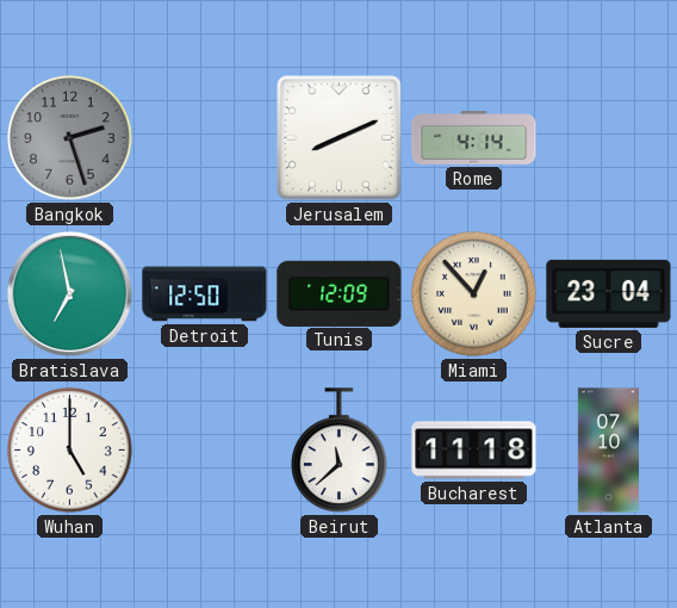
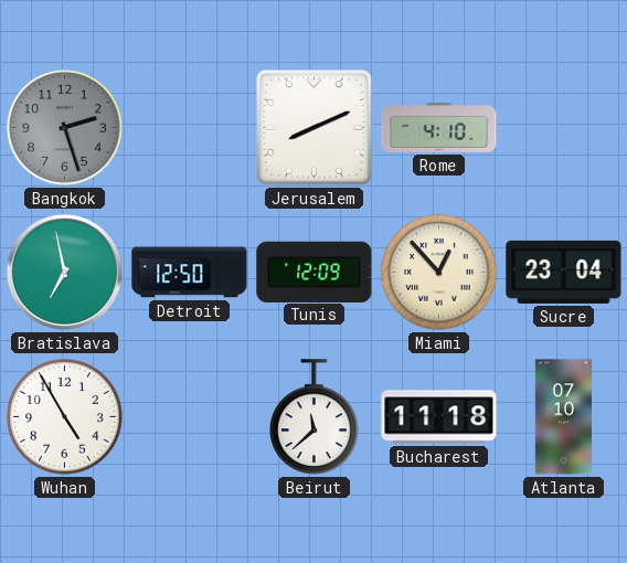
Rome: 4:14 -> 4:10
Wuhan: 5:00 -> 4:55
